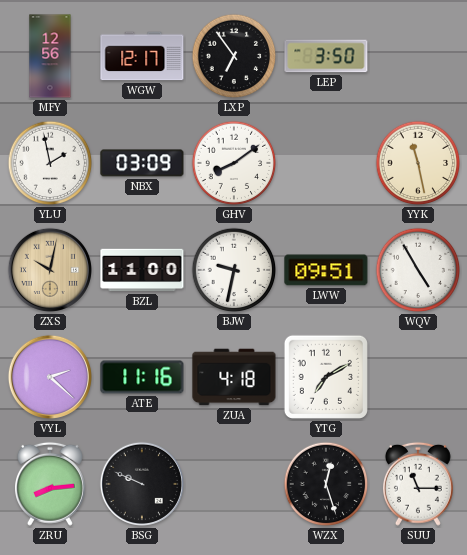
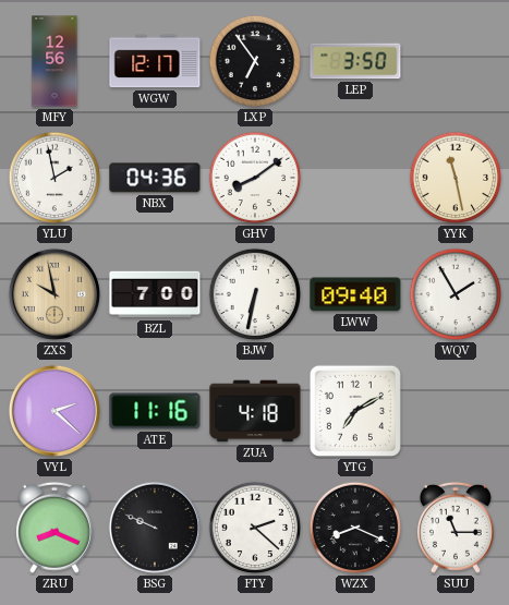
NBX: 03:09 -> 04:36
ZXS: 10:02 -> 9:58
BZL: 11:00 -> 7:00
BJW: 9:32 -> 6:32
LWW: 09:51 -> 09:40
WQV: 4:55 -> 1:55
ZRU: 8:14 -> 8:19
FTY: none -> 2:22
WZX: 12:27 -> 8:19
